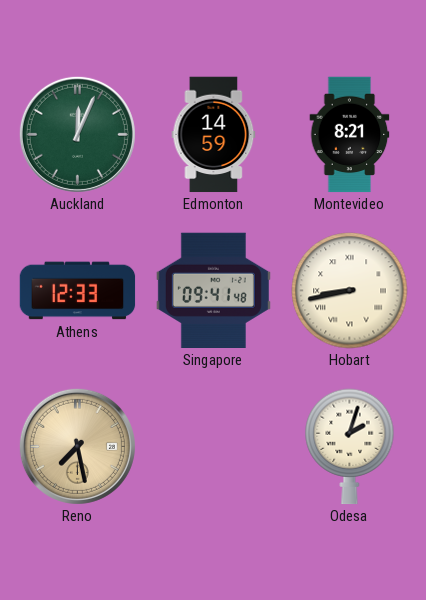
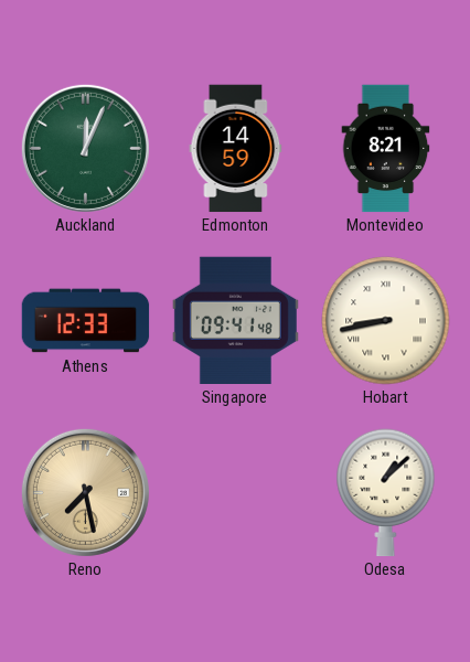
Odesa: 2:03 -> 1:08
